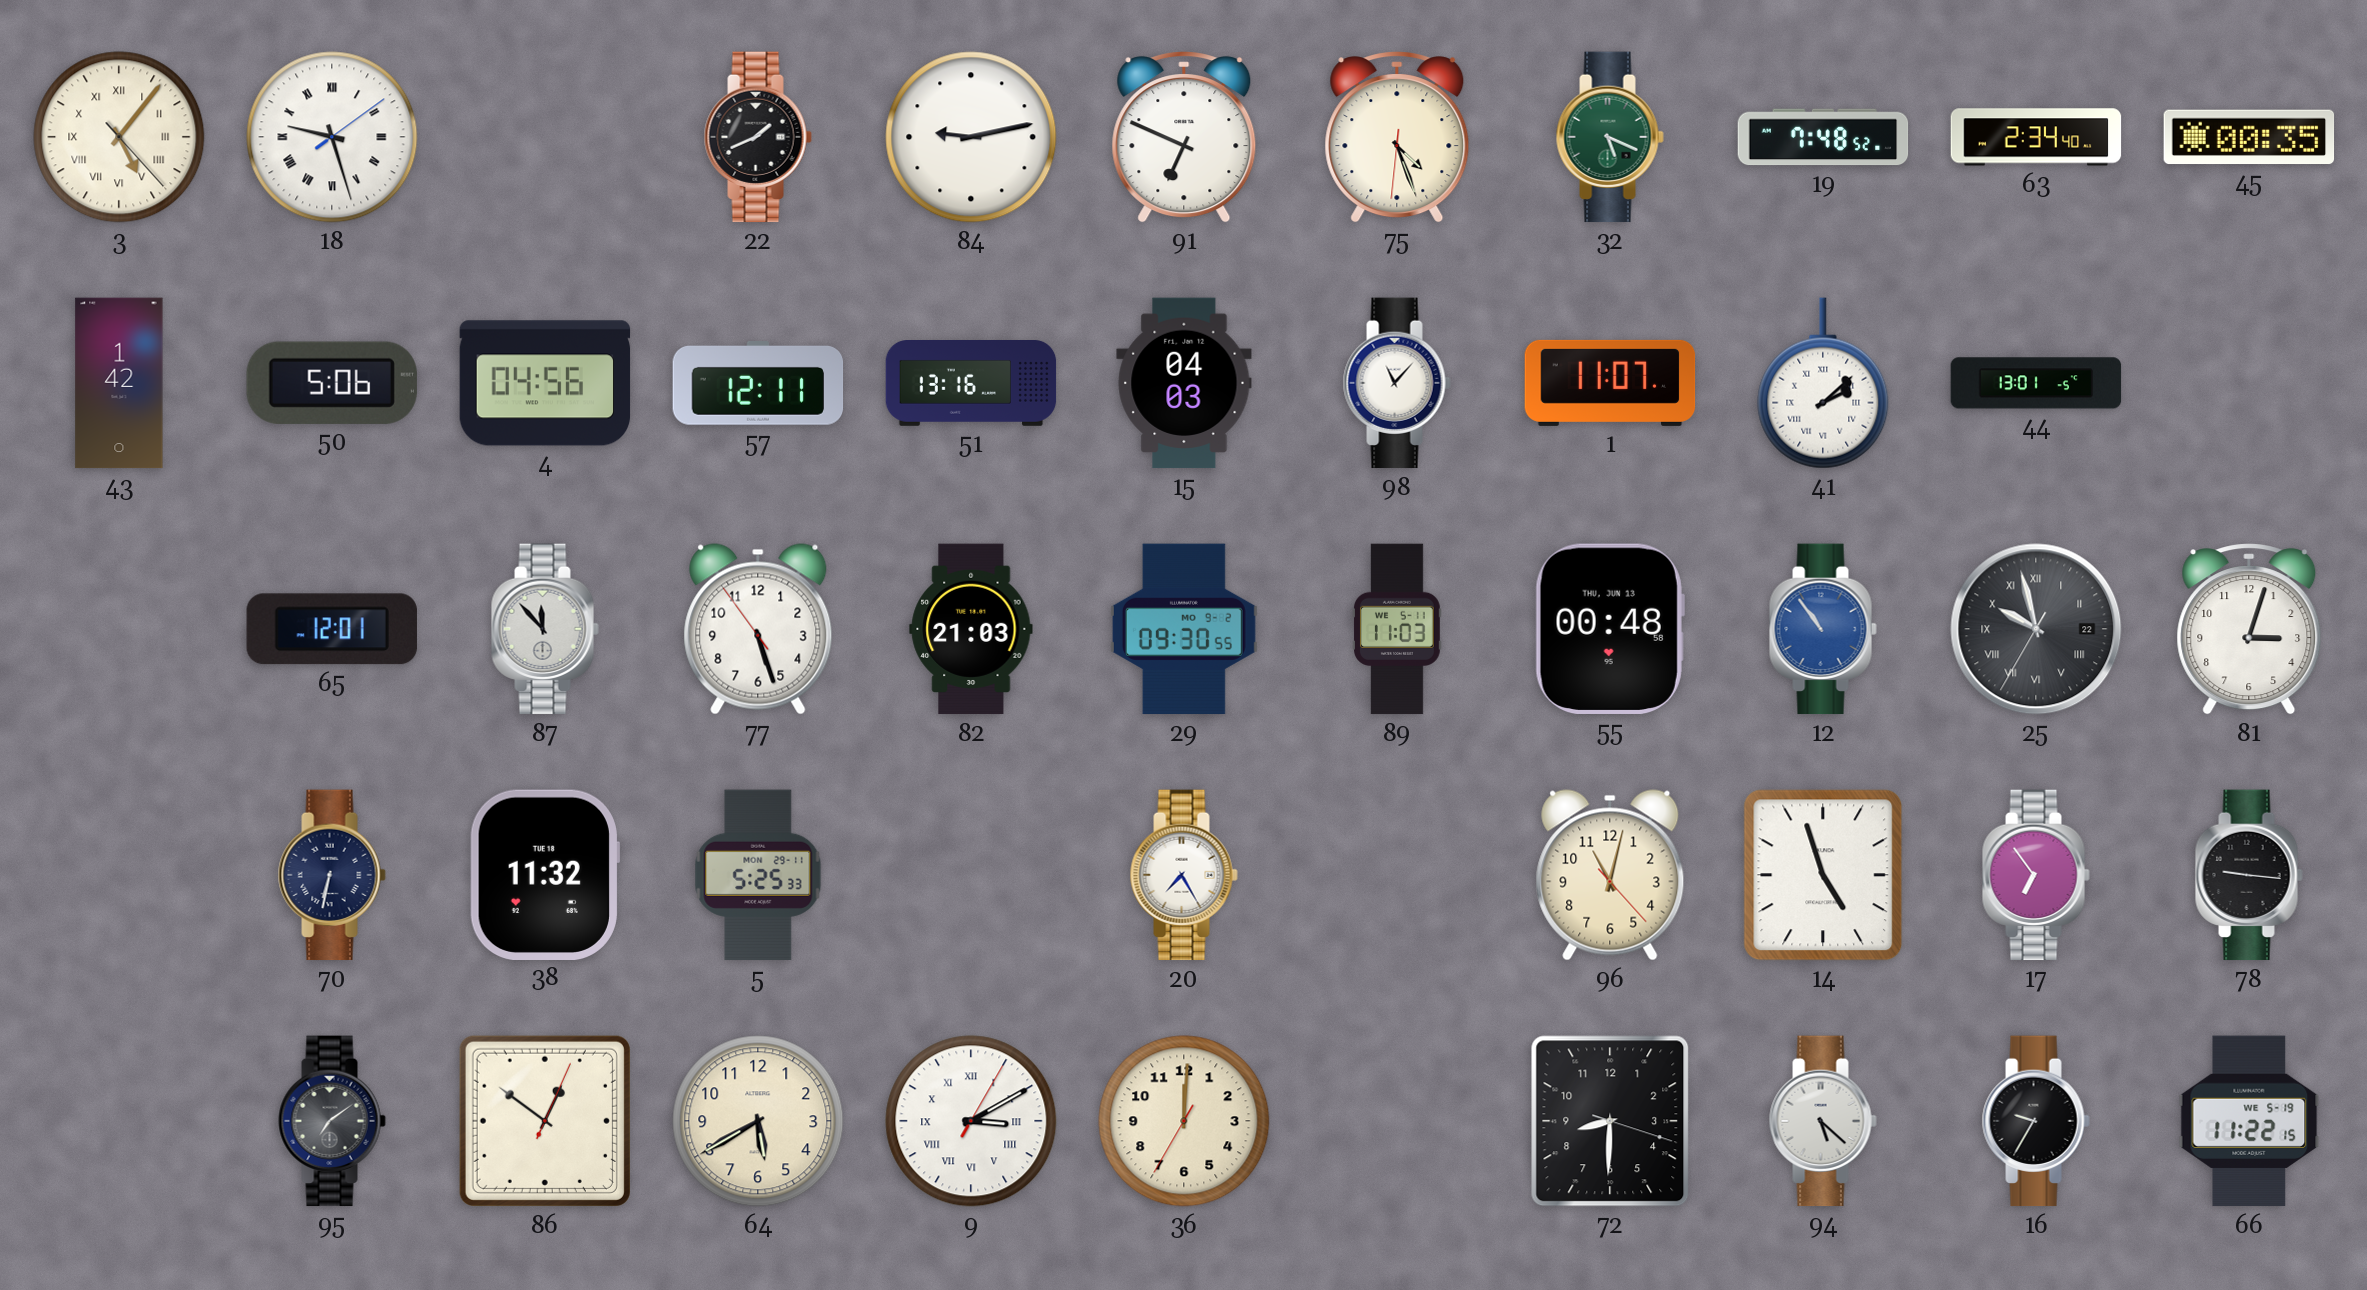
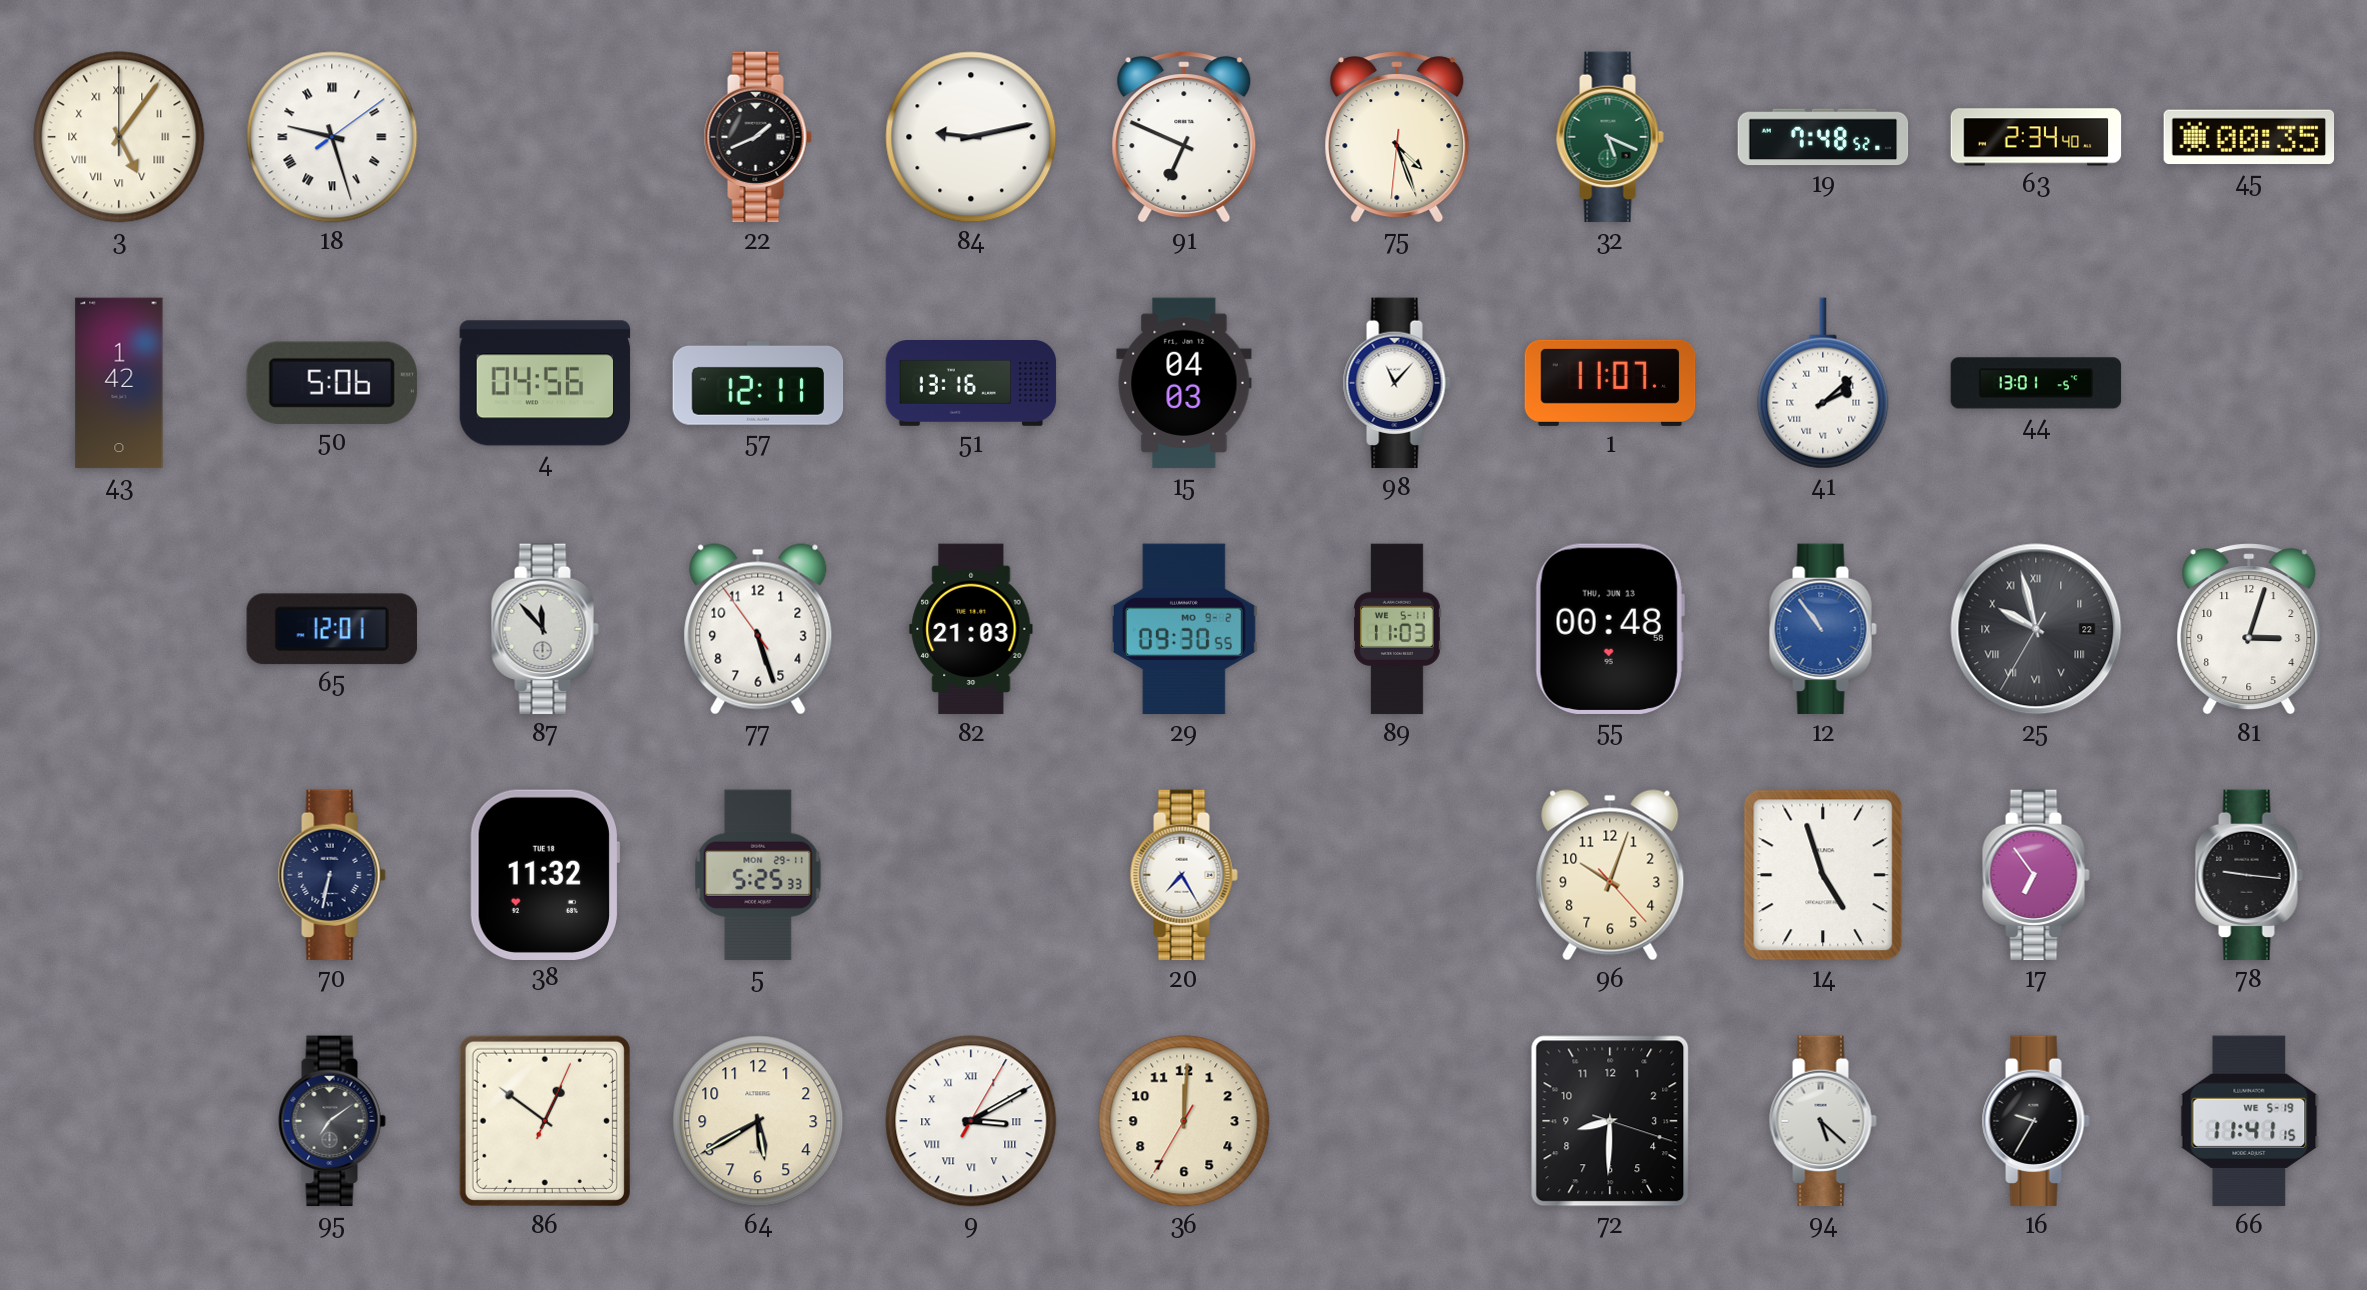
3: 5:06:23 -> 5:06:00
96: 11:02 -> 10:03
66: 11:22 -> 11:41
